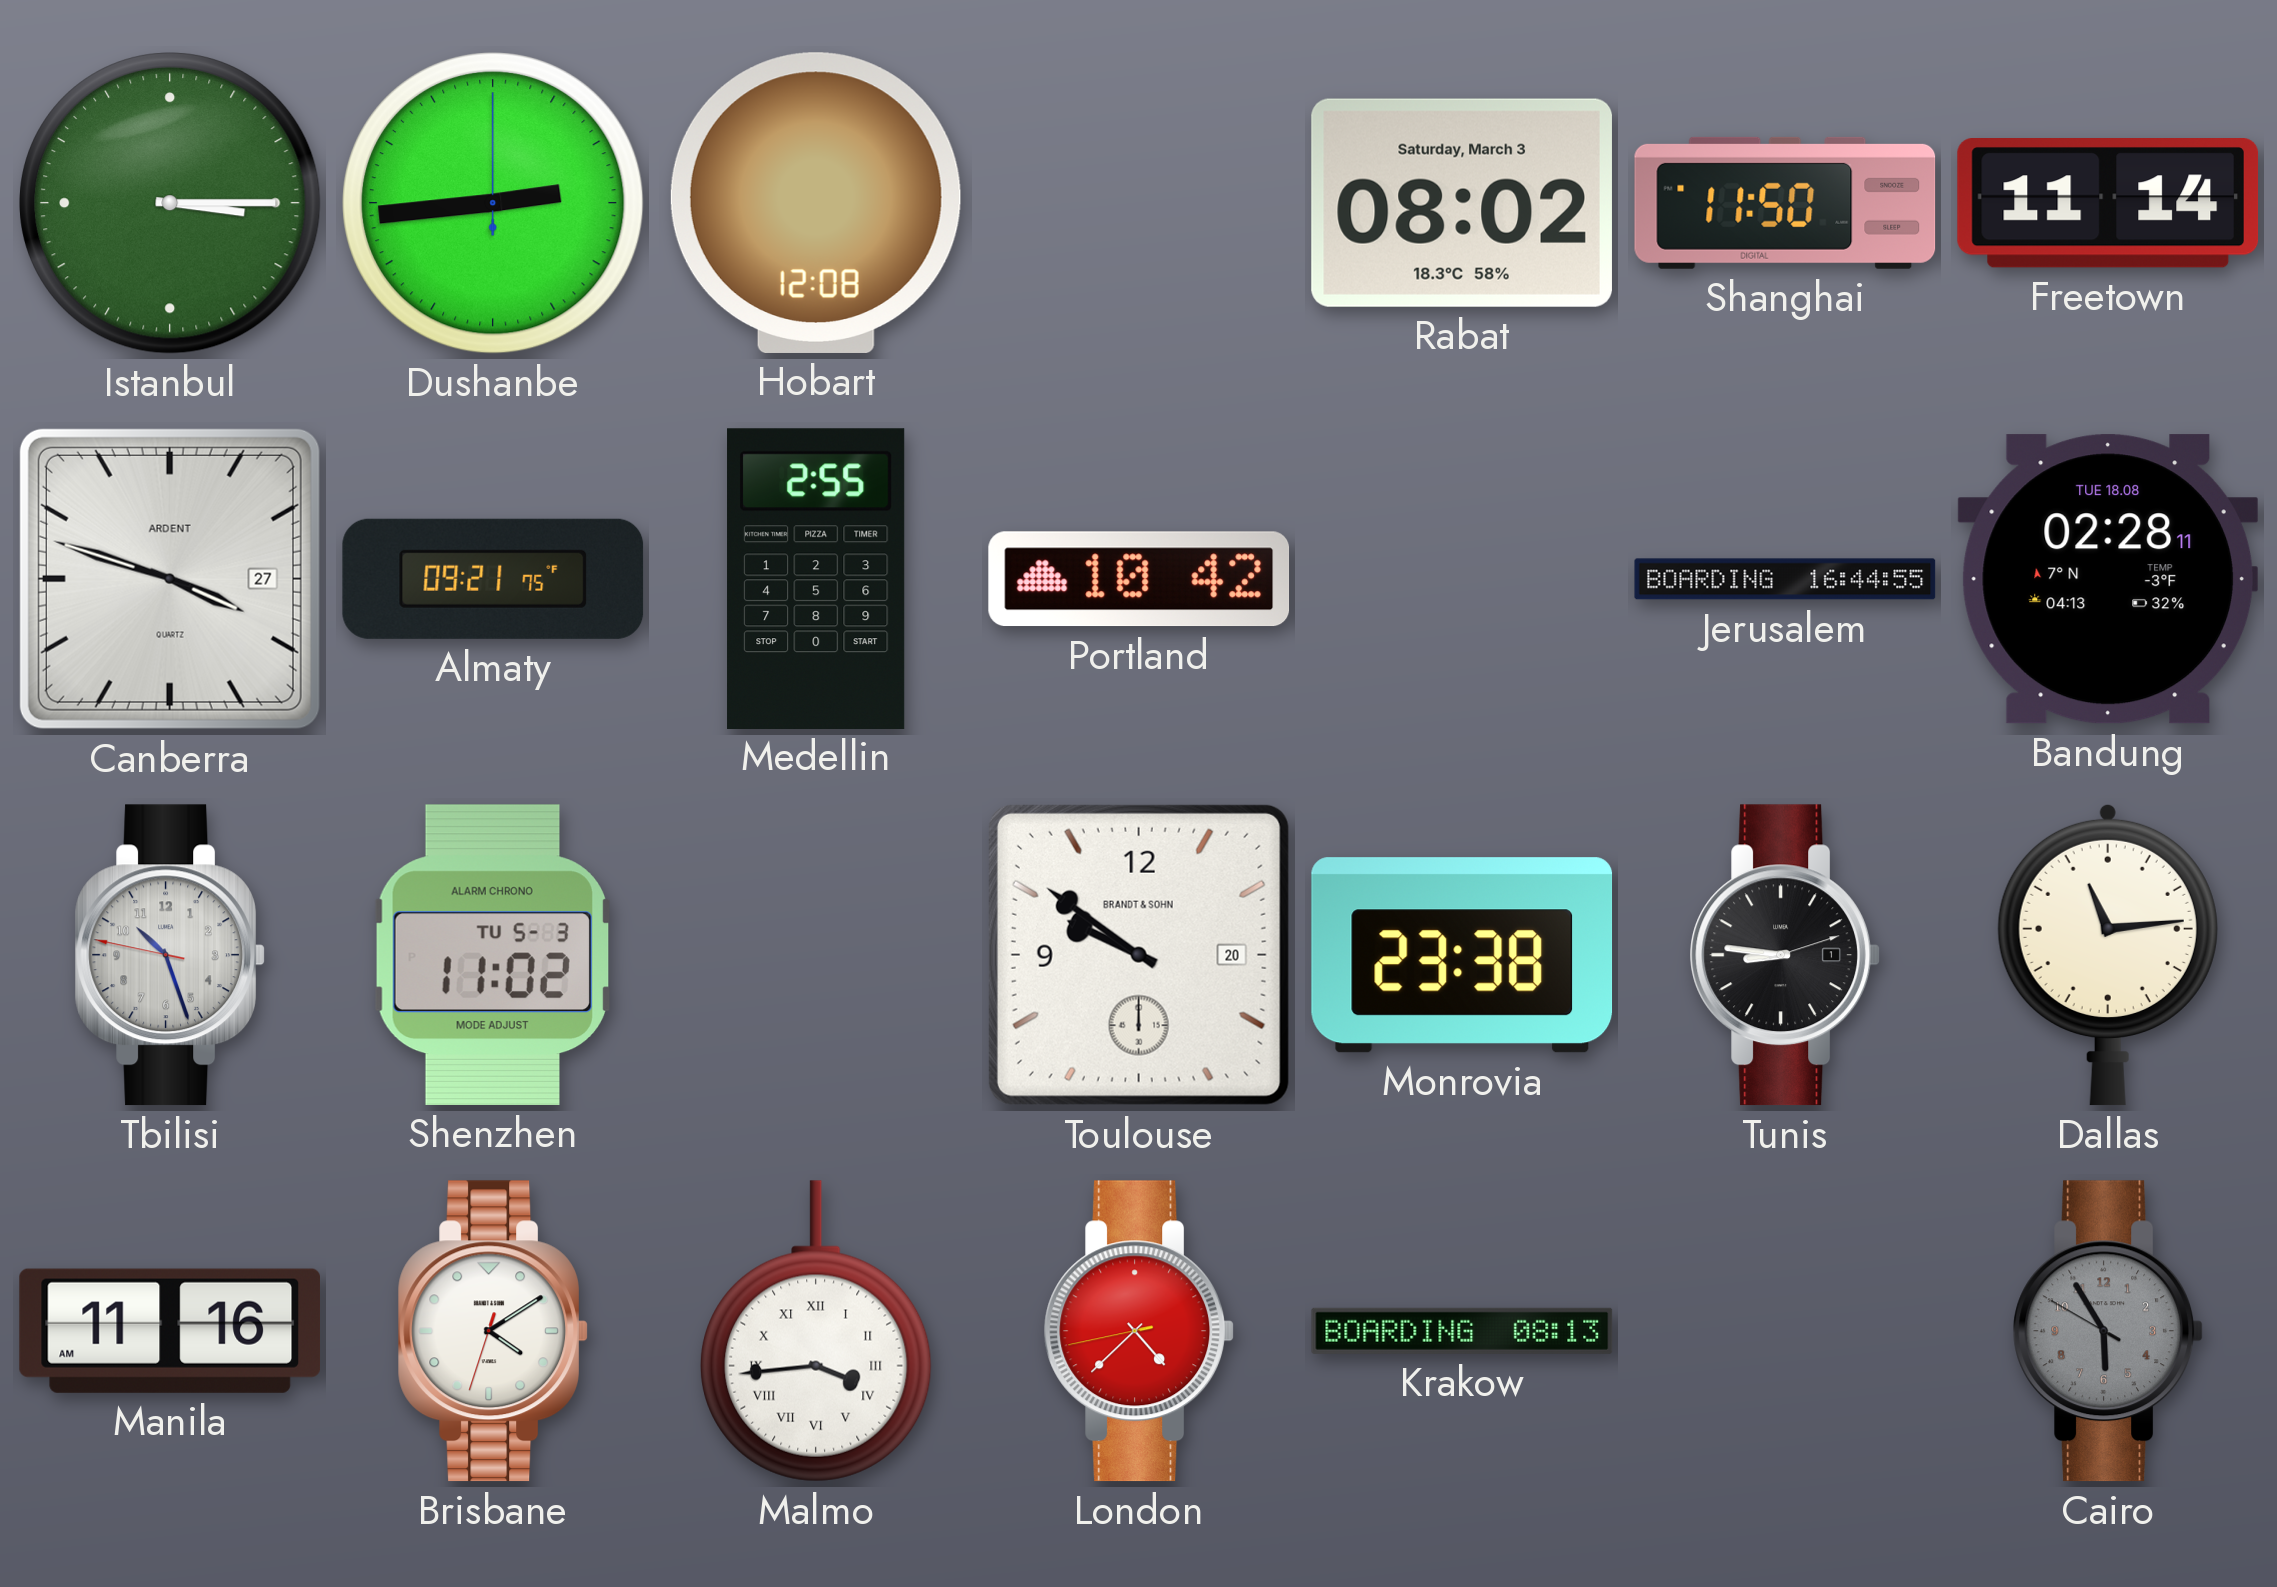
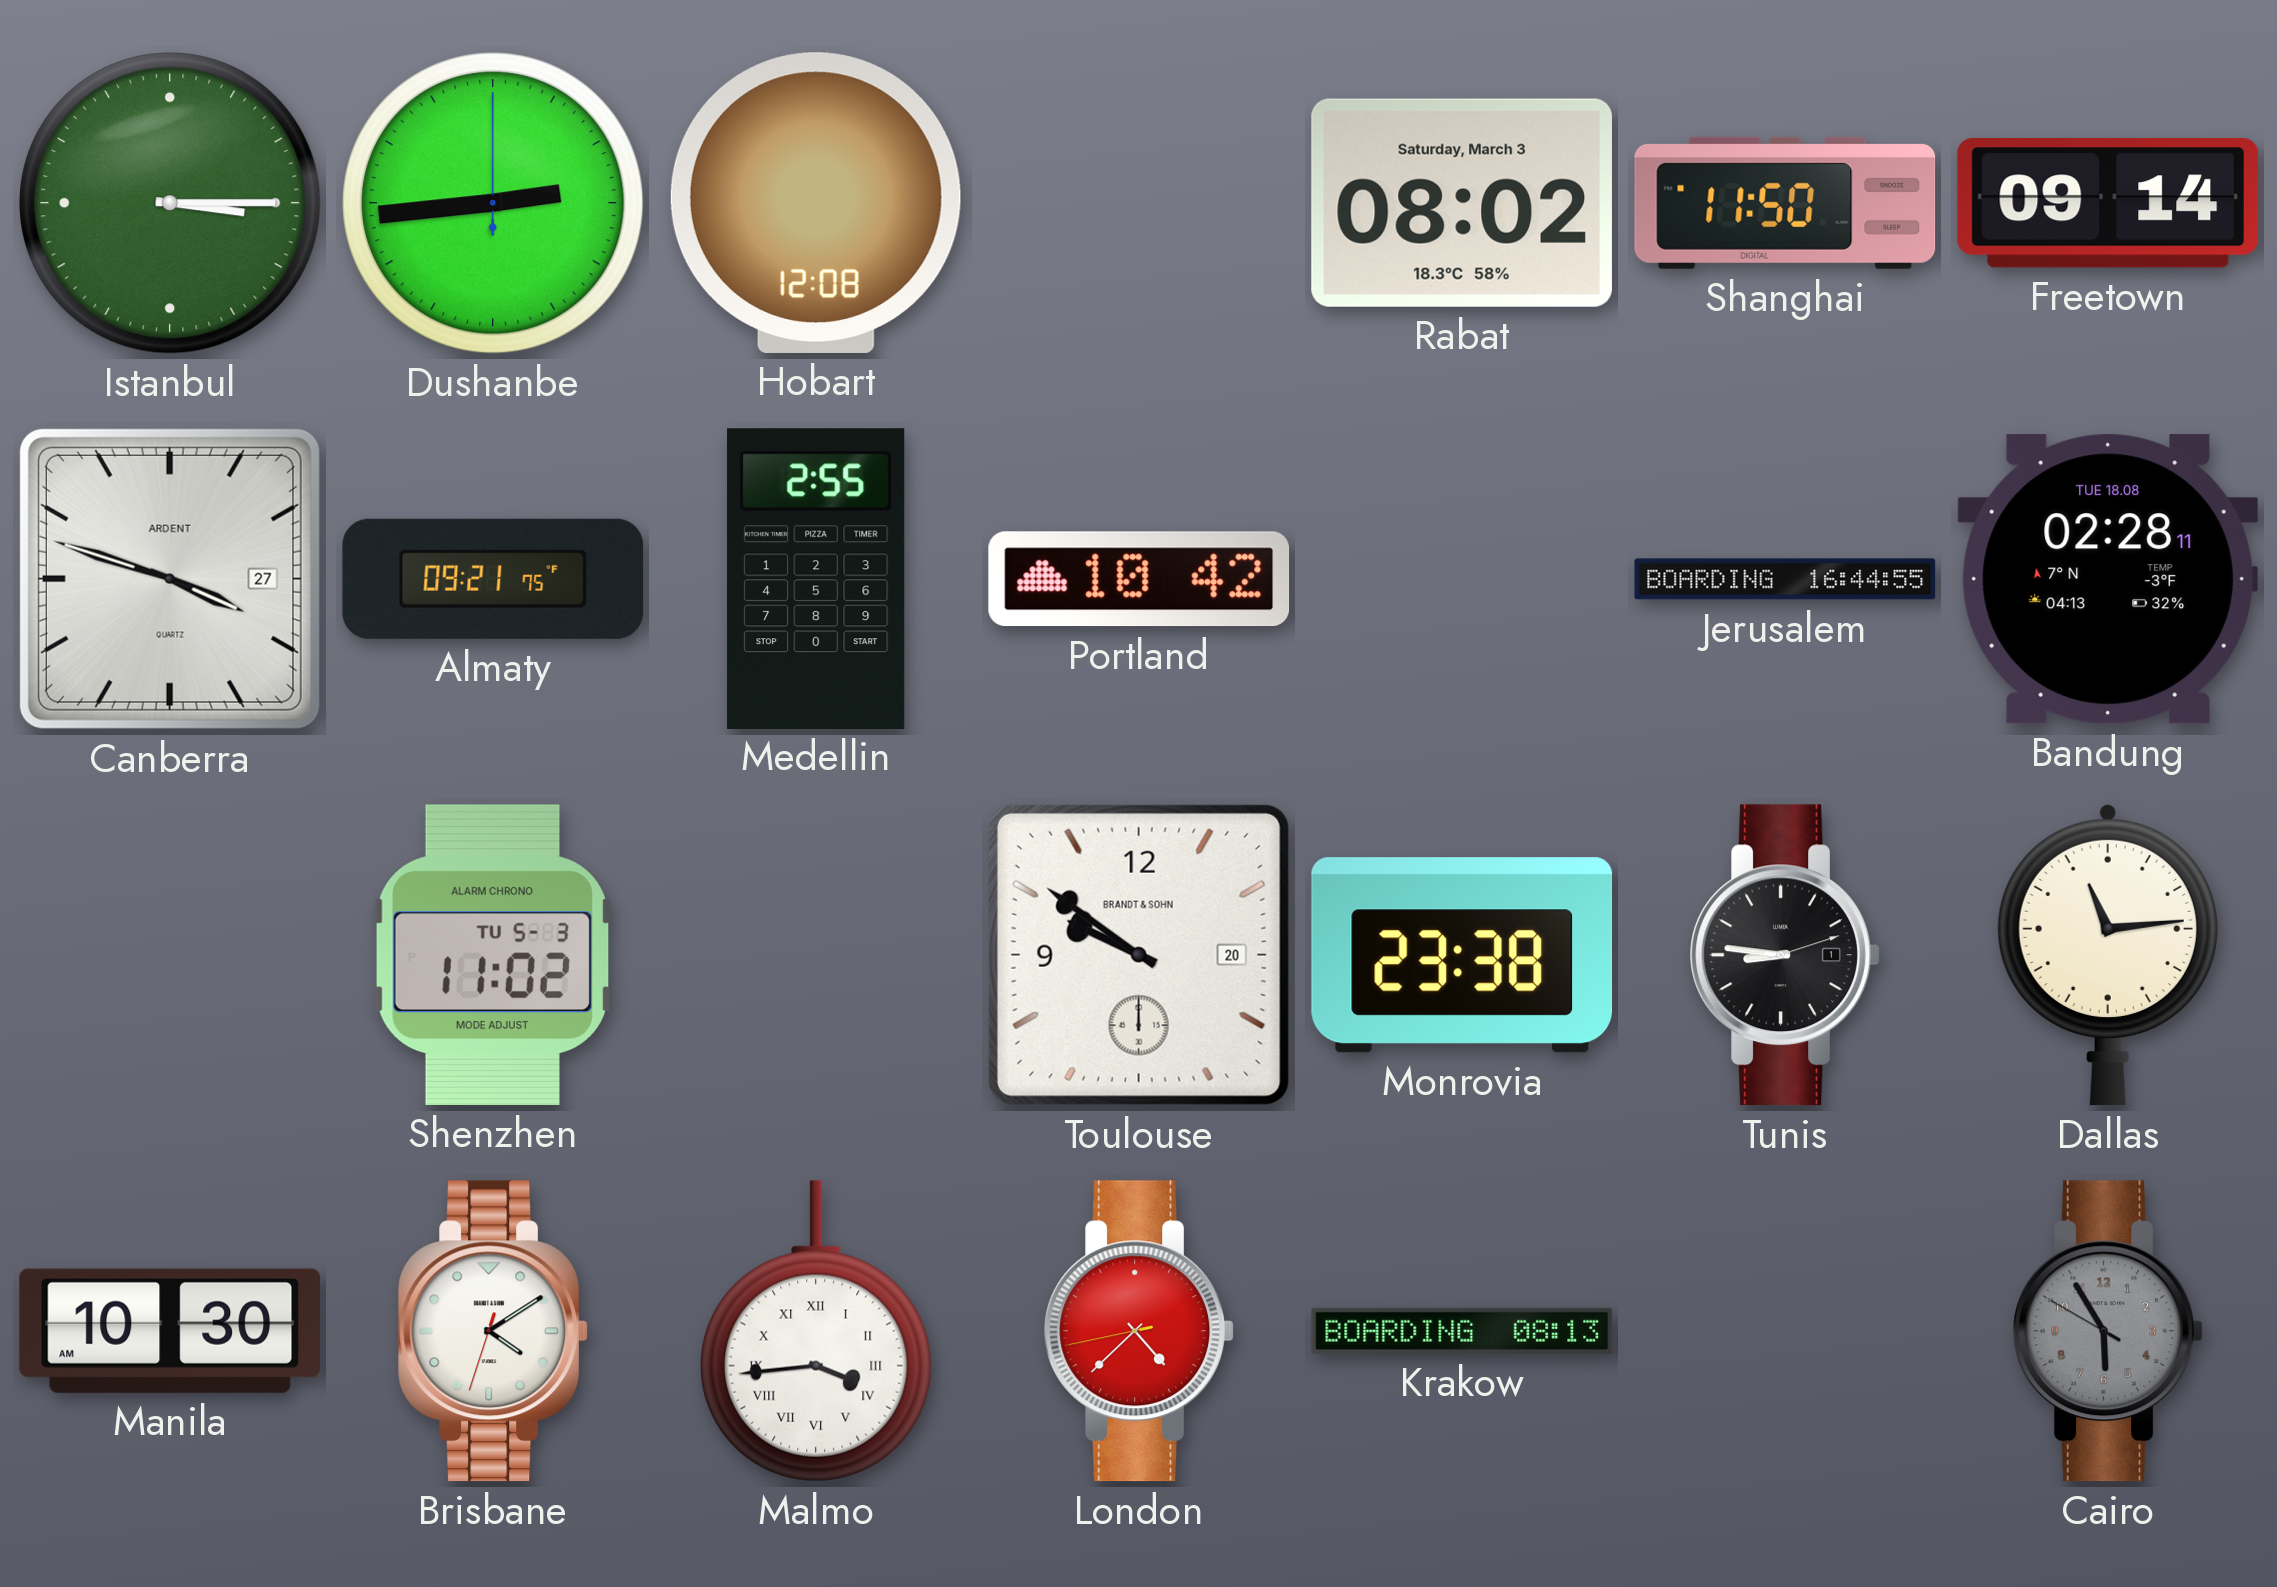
Freetown: 11:14 -> 09:14
Tbilisi: 10:26 -> none
Manila: 11:16 -> 10:30
